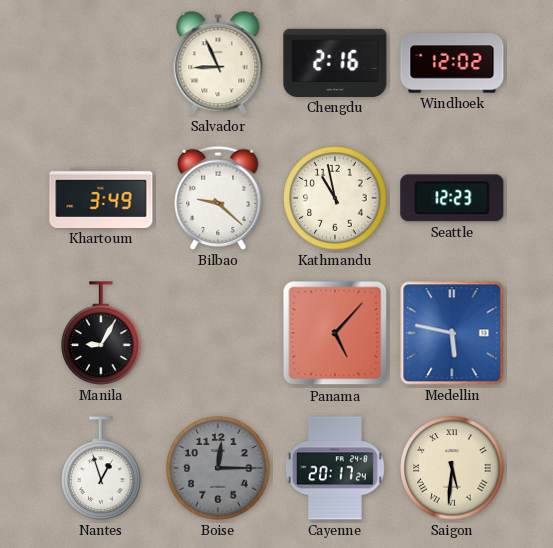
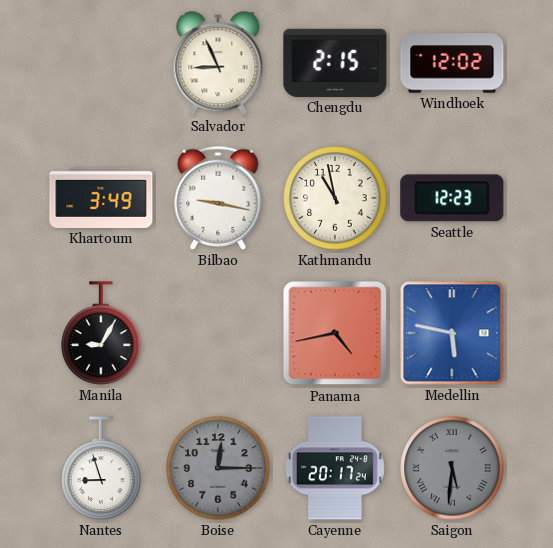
Chengdu: 2:16 -> 2:15
Bilbao: 9:22 -> 9:17
Panama: 5:07 -> 4:43
Nantes: 12:57 -> 8:57
Saigon dial: cream -> grey
